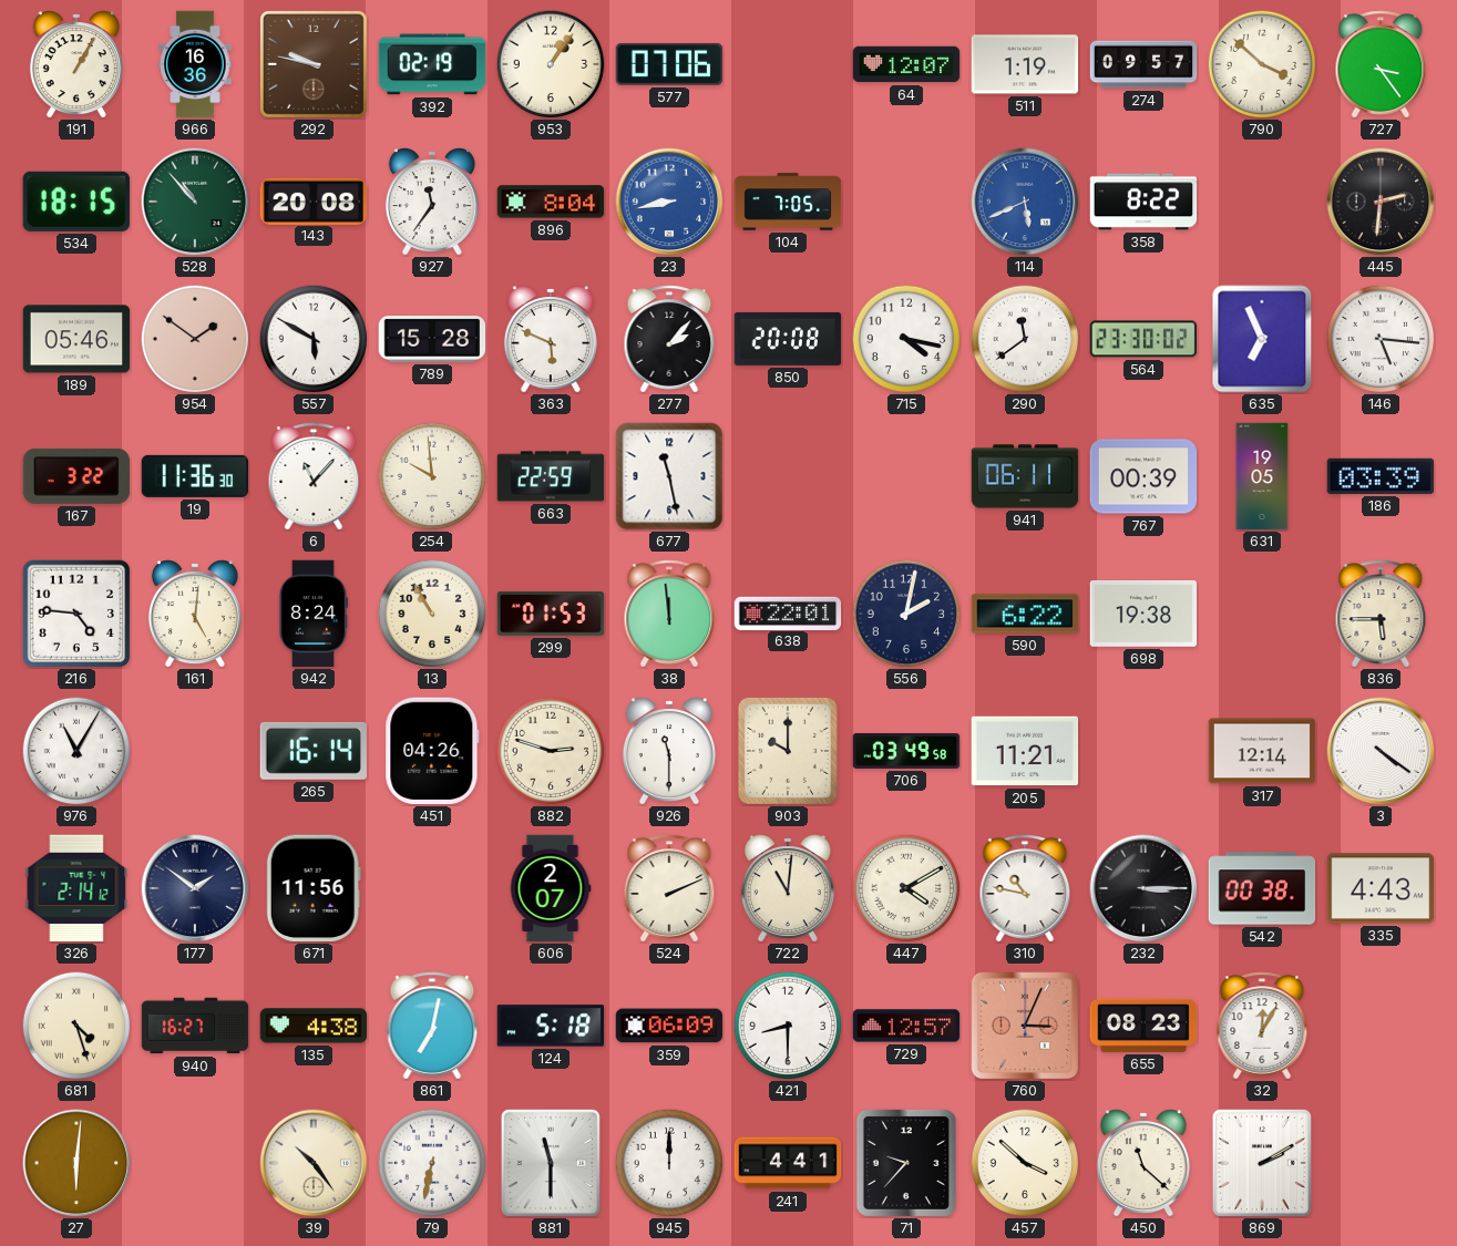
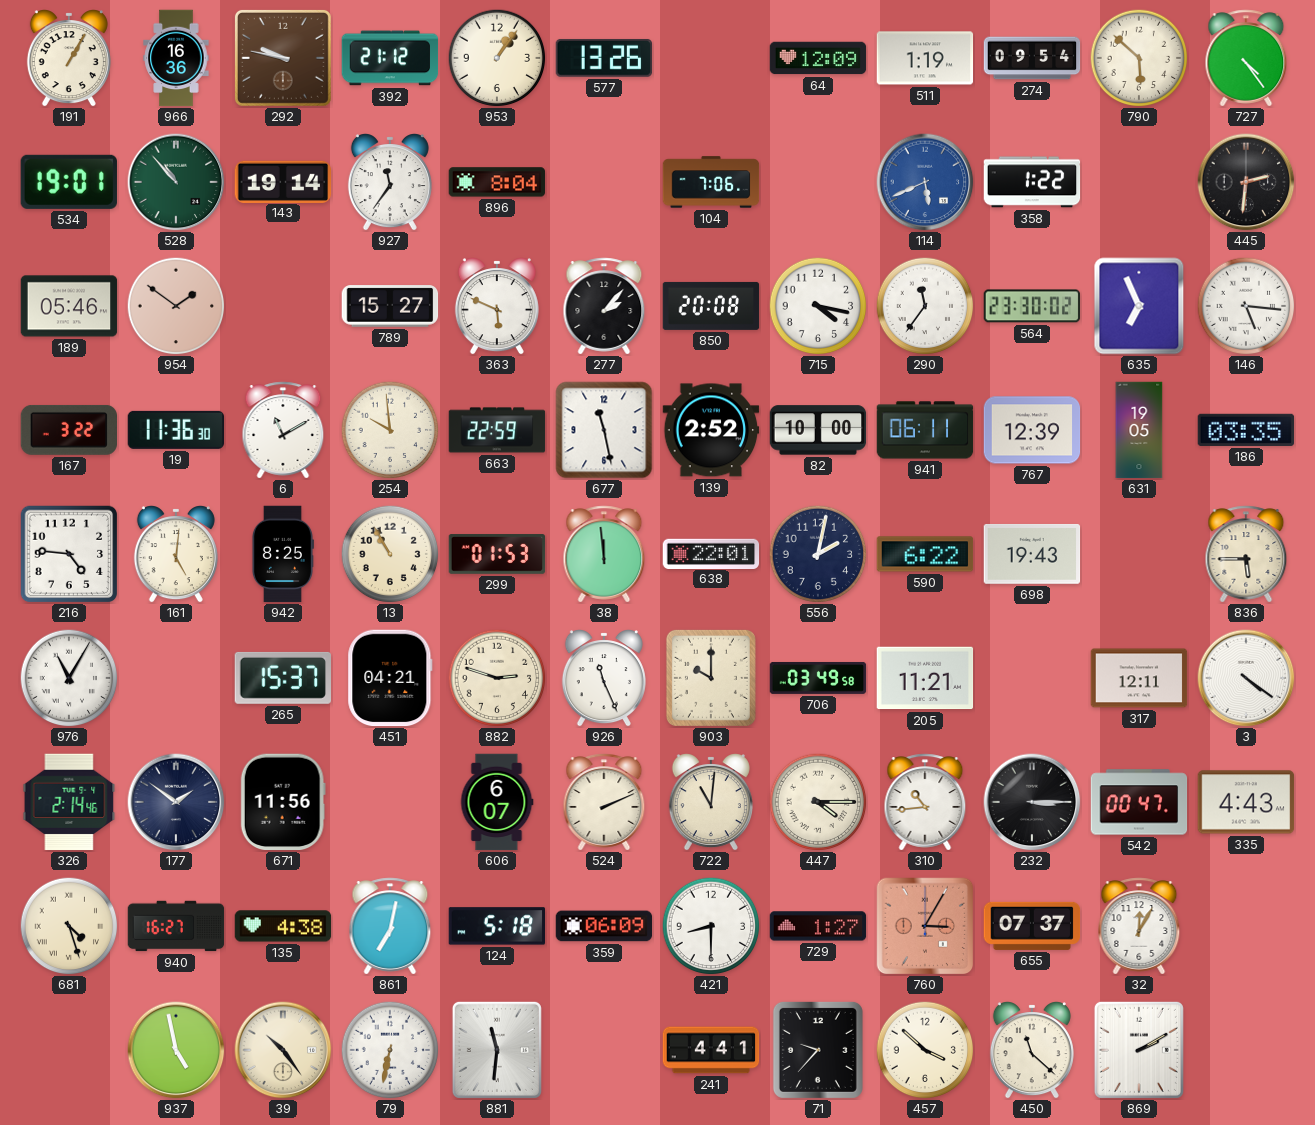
392: 02:19 -> 21:12
577: 07:06 -> 13:26
64: 12:07 -> 12:09
274: 09:57 -> 09:54
790: 3:52 -> 5:52
727: 3:24 -> 4:24
534: 18:15 -> 19:01
143: 20:08 -> 19:14
23: 8:43 -> none
104: 7:05 -> 7:06
358: 8:22 -> 1:22
557: 5:50 -> none
789: 15:28 -> 15:27
290: 11:39 -> 11:36
6: 11:07 -> 11:10
139: none -> 2:52
82: none -> 10:00
767: 00:39 -> 12:39
186: 03:39 -> 03:35
942: 8:24 -> 8:25
698: 19:38 -> 19:43
265: 16:14 -> 15:37
451: 04:26 -> 04:21
926: 11:30 -> 11:26
317: 12:14 -> 12:11
326: 2:14:12 -> 2:14:46
606: 2:07 -> 6:07
447: 4:10 -> 4:15
310: 10:47 -> 10:44
542: 00:38 -> 00:47
729: 12:57 -> 1:27
760: 3:04 -> 3:05
655: 08:23 -> 07:37
27: 6:01 -> none
937: none -> 4:58
881: 11:30 -> 11:31
945: 12:00 -> none
